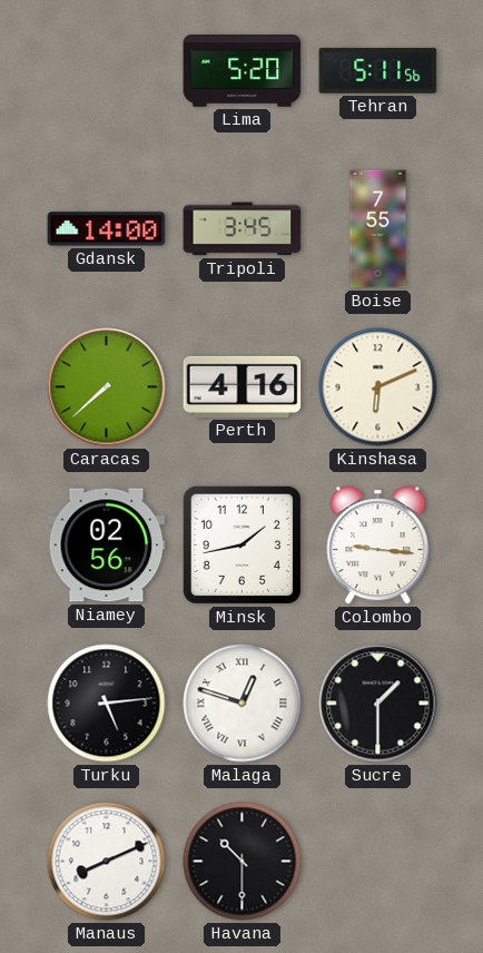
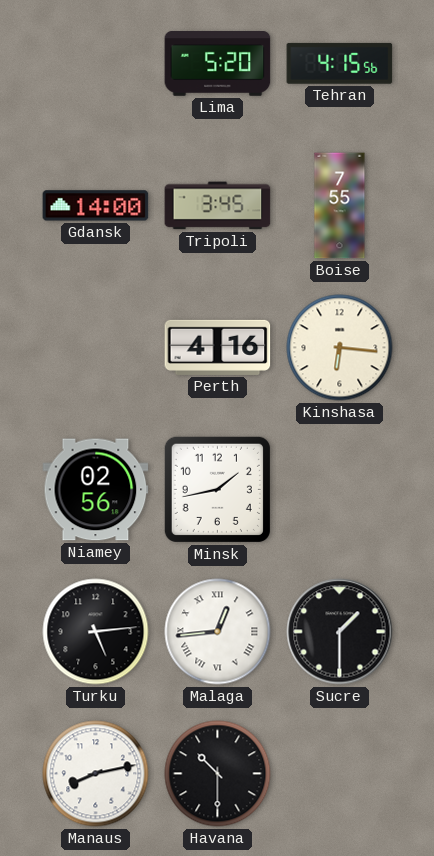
Tehran: 5:11 -> 4:15
Caracas: 7:38 -> none
Kinshasa: 6:11 -> 6:16
Colombo: 9:16 -> none
Malaga: 12:48 -> 12:44
Manaus: 8:11 -> 8:13
